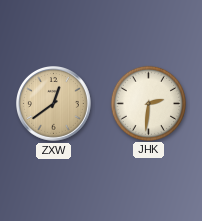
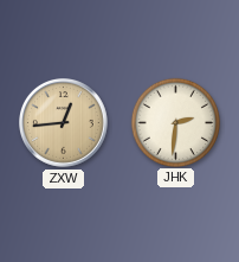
ZXW: 12:39 -> 12:44
